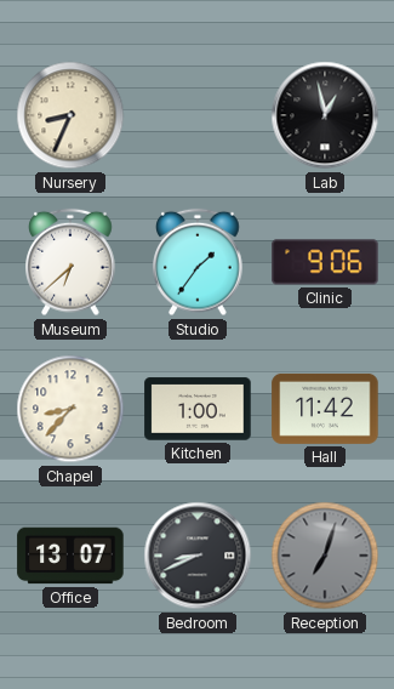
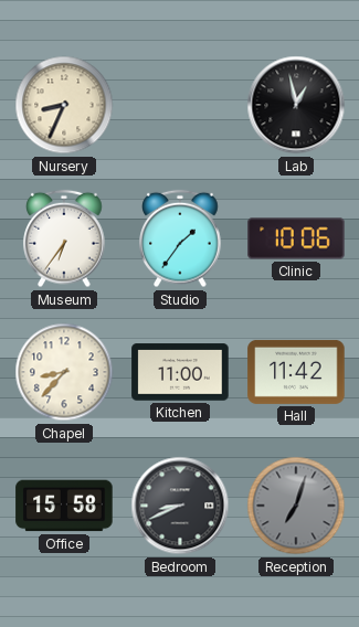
Museum: 6:38 -> 6:36
Clinic: 9:06 -> 10:06
Kitchen: 1:00 -> 11:00
Office: 13:07 -> 15:58
